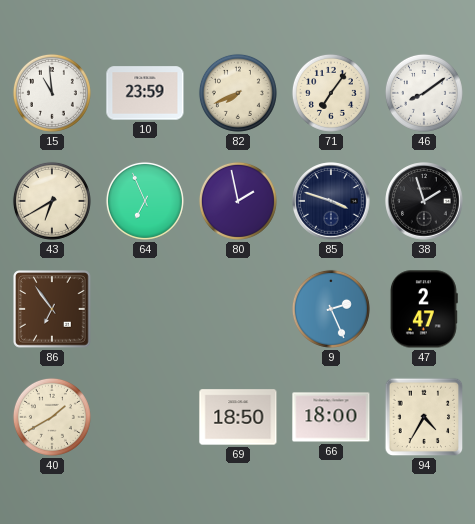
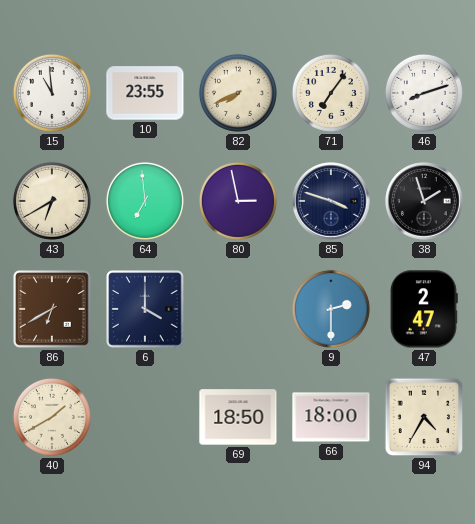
10: 23:59 -> 23:55
46: 8:09 -> 8:12
64: 6:56 -> 6:59
80: 1:58 -> 2:58
86: 6:54 -> 6:40
6: none -> 4:00
9: 2:26 -> 2:30
